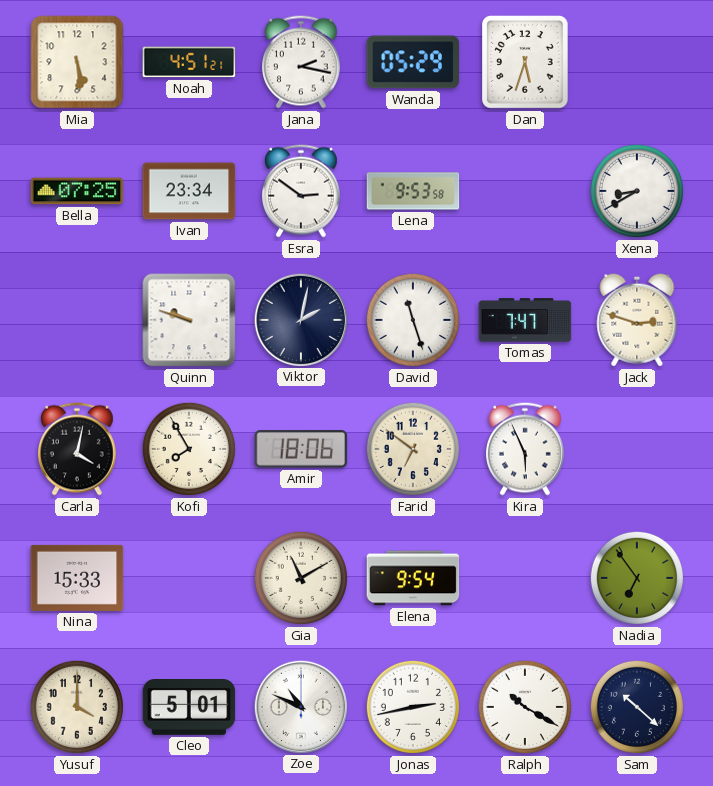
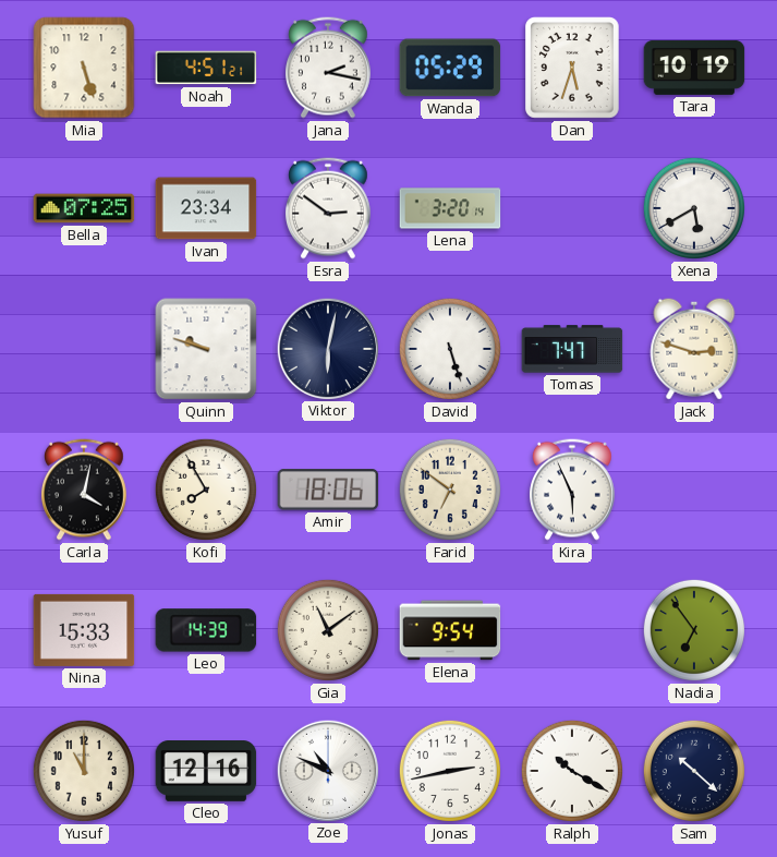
Mia: 5:29 -> 5:27
Tara: none -> 10:19
Lena: 9:53 -> 3:20
Xena: 8:40 -> 5:40
Viktor: 2:02 -> 6:02
David: 11:27 -> 5:27
Leo: none -> 14:39
Gia: 11:10 -> 11:09
Yusuf: 4:00 -> 11:00
Cleo: 5:01 -> 12:16
